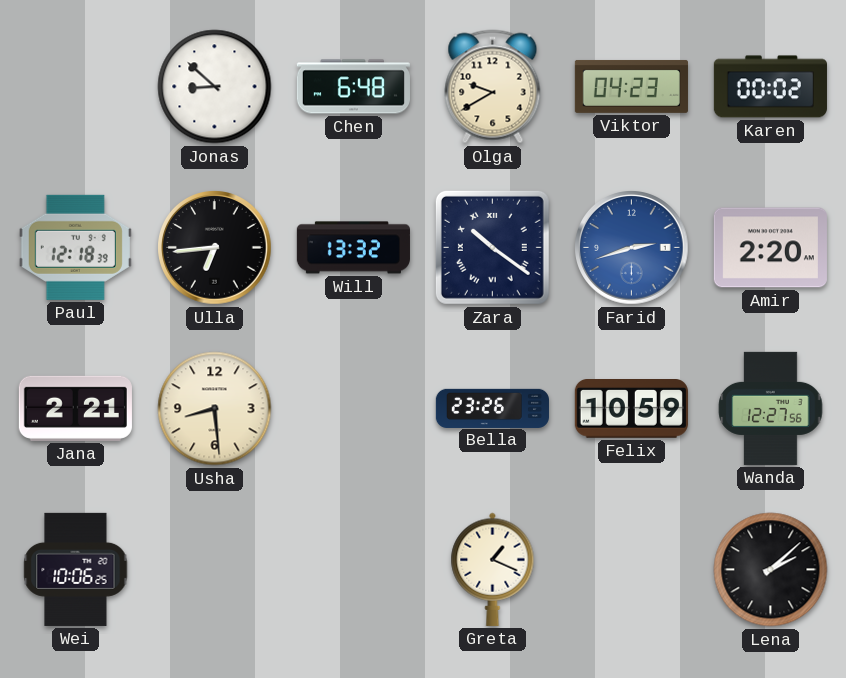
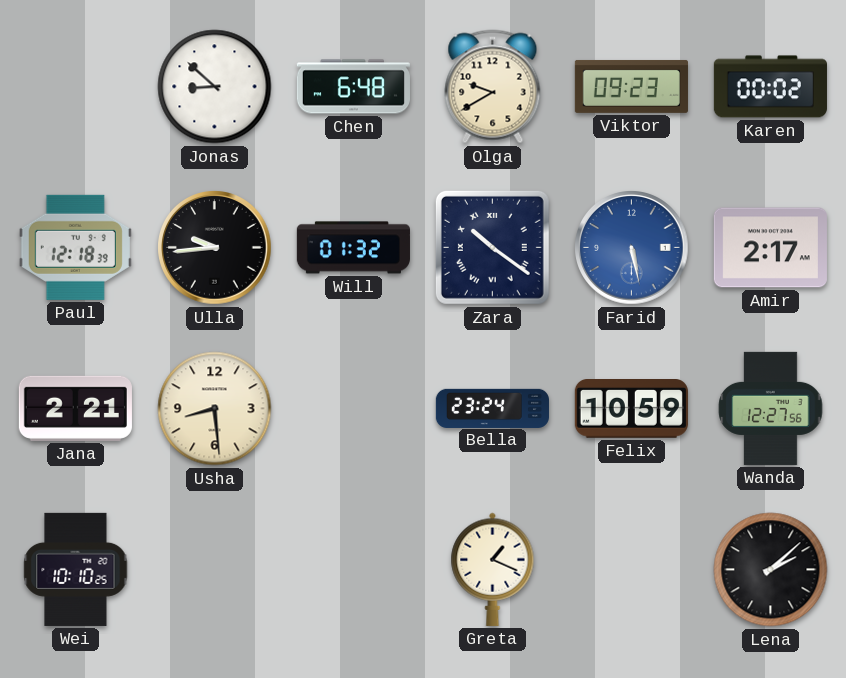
Viktor: 04:23 -> 09:23
Ulla: 6:44 -> 9:44
Will: 13:32 -> 01:32
Farid: 2:42 -> 5:28
Amir: 2:20 -> 2:17
Bella: 23:26 -> 23:24
Wei: 10:06 -> 10:10
